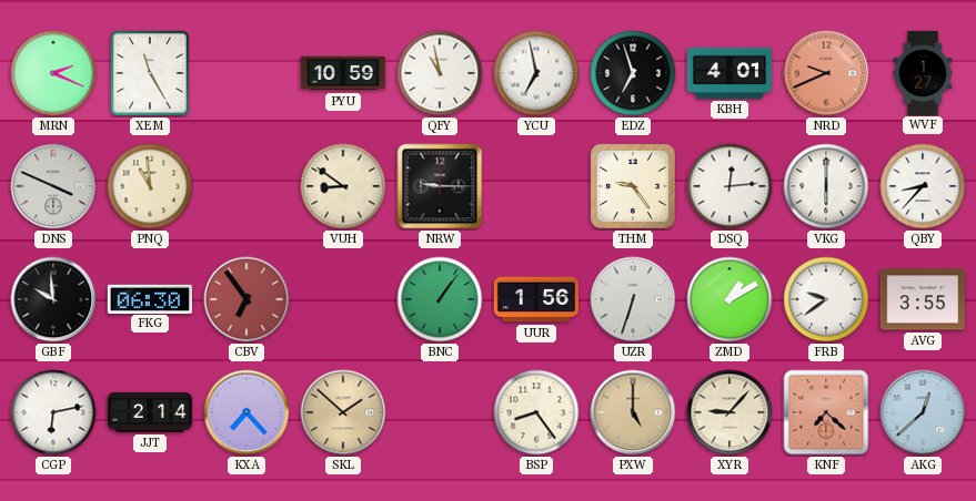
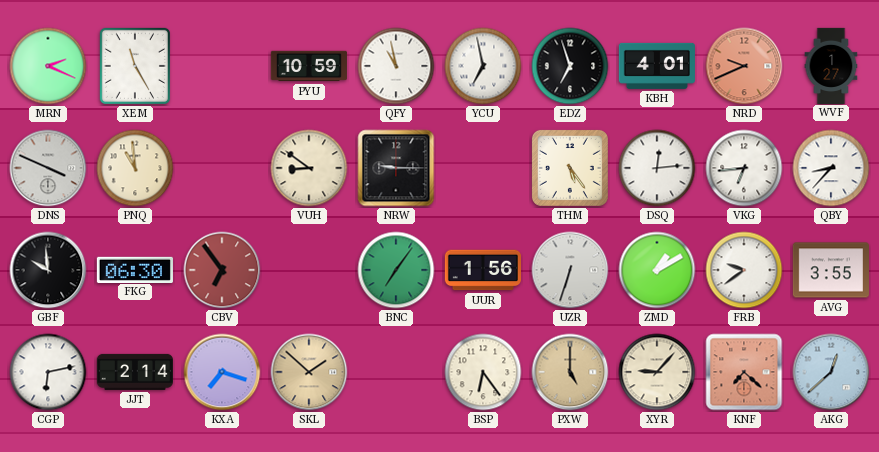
THM: 9:24 -> 5:24
VKG: 6:00 -> 6:44
BNC: 1:06 -> 7:06
KXA: 7:23 -> 7:18
BSP: 8:24 -> 6:24
